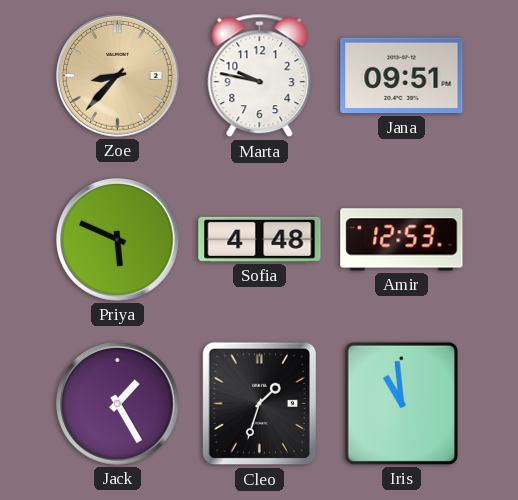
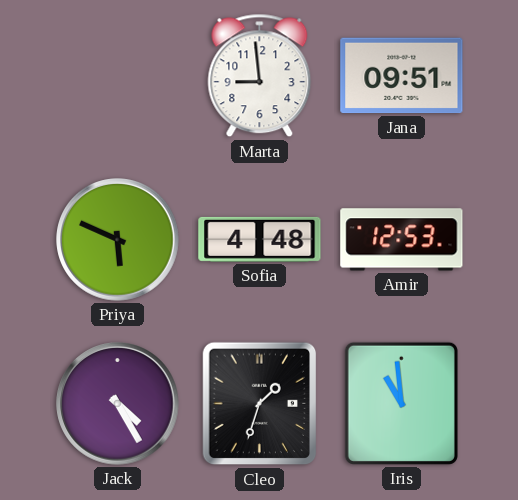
Zoe: 8:37 -> none
Marta: 9:47 -> 8:59
Jack: 1:25 -> 4:25
